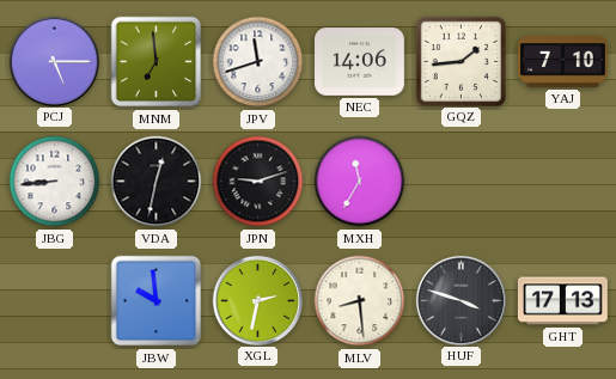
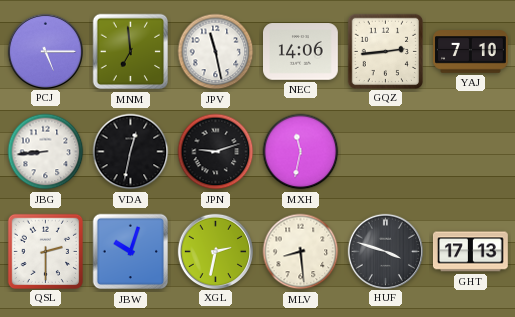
JPV: 11:42 -> 11:28
GQZ: 1:44 -> 2:44
MXH: 11:35 -> 11:32
QSL: none -> 2:30
JBW: 9:59 -> 10:03
